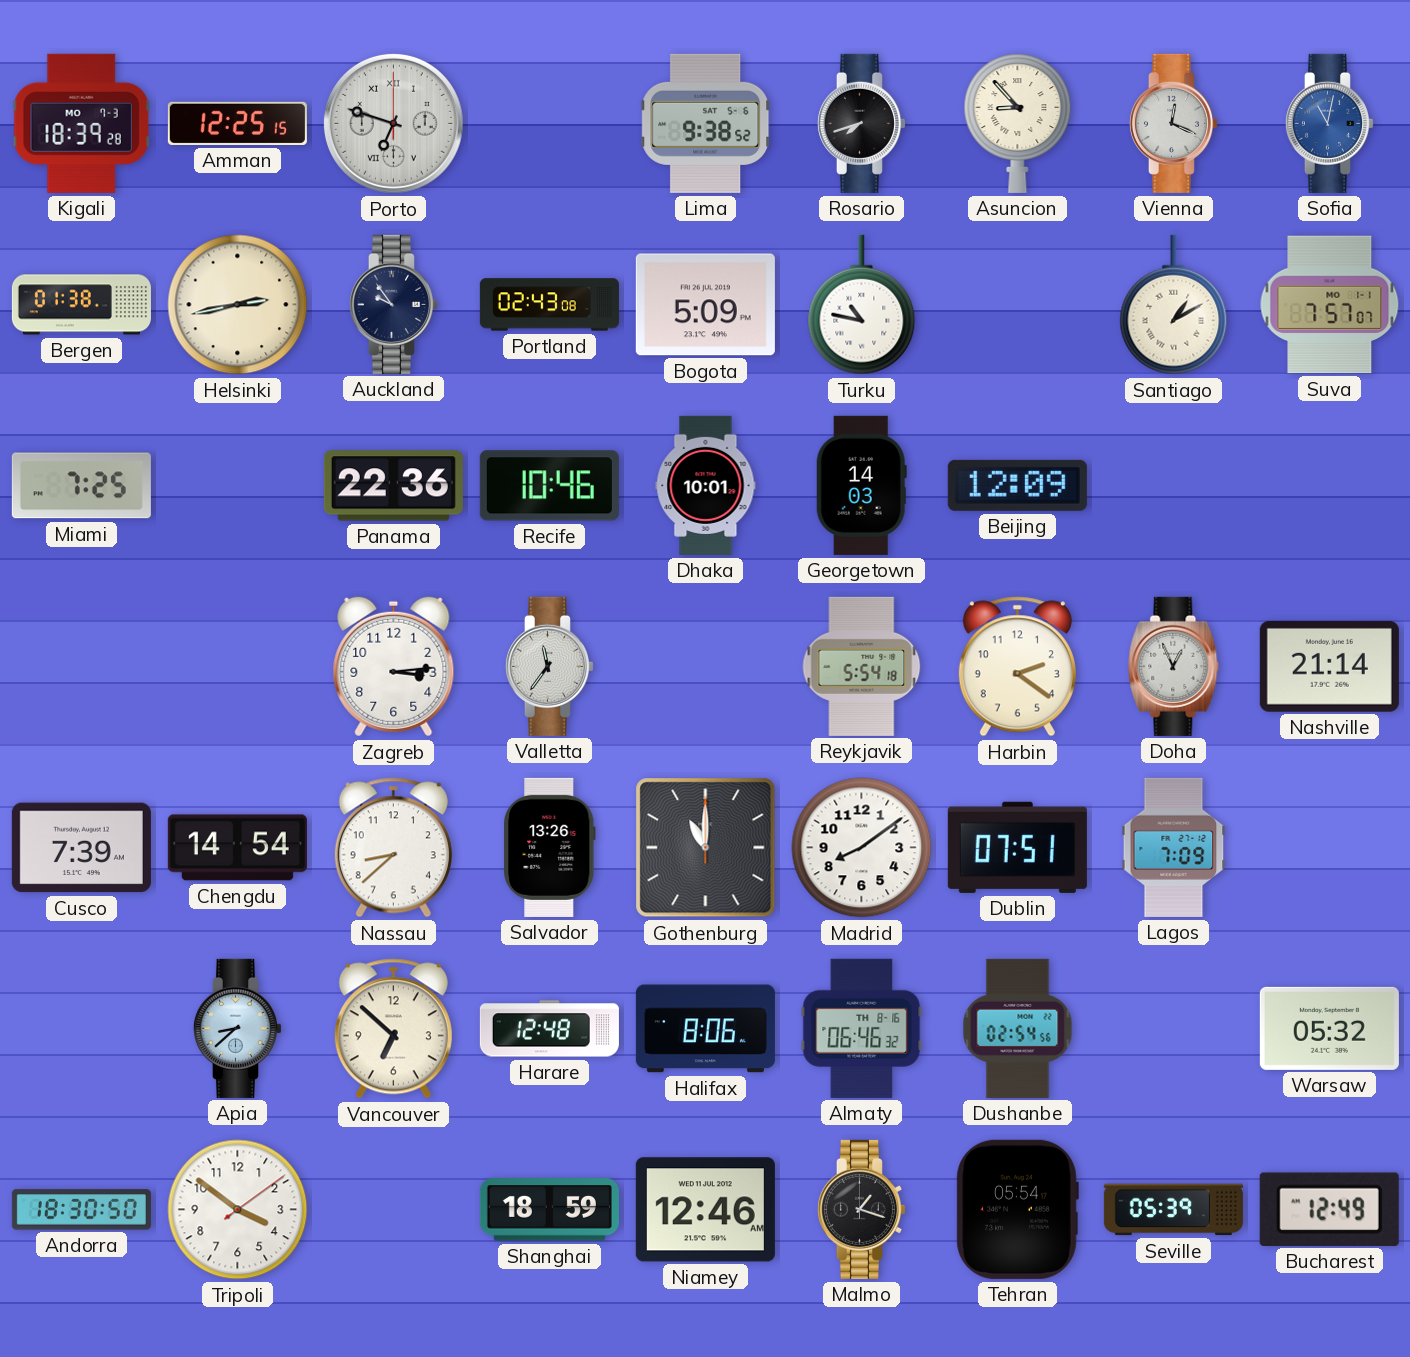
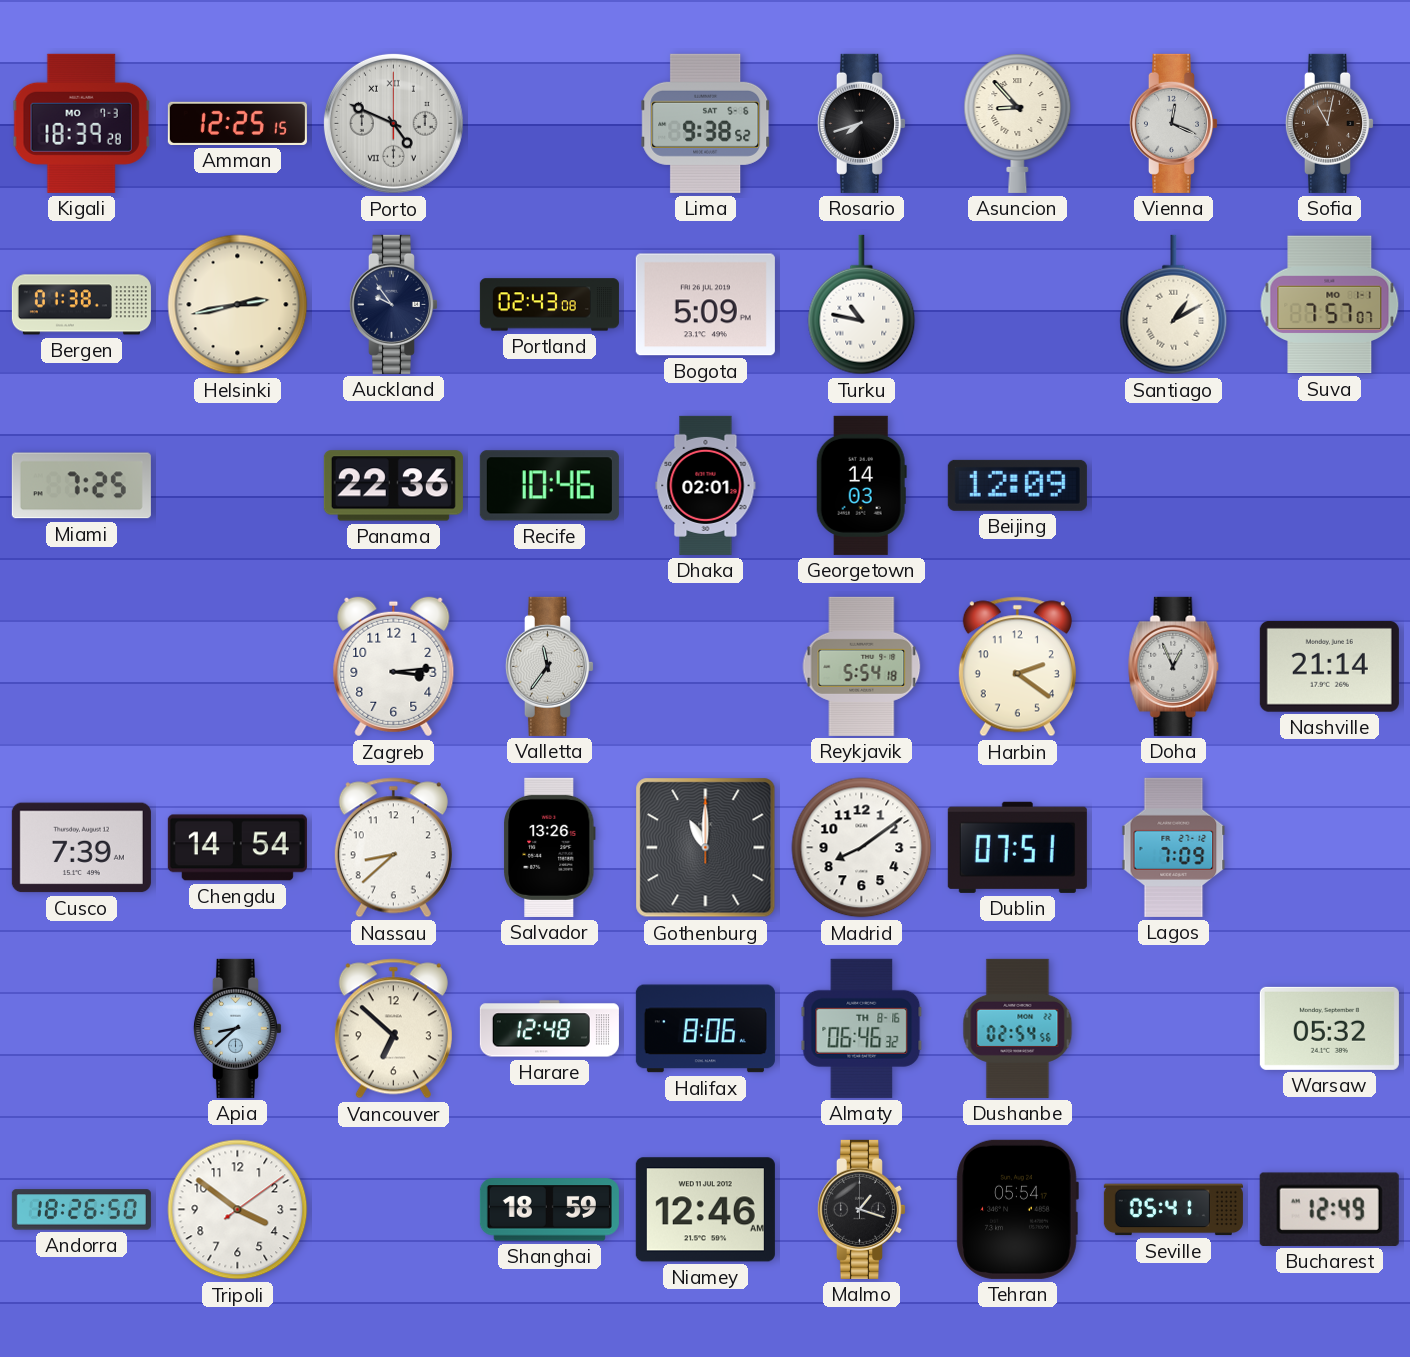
Porto: 6:48 -> 4:49
Sofia dial: blue -> brown
Dhaka: 10:01 -> 02:01
Andorra: 18:30 -> 18:26
Seville: 05:39 -> 05:41
